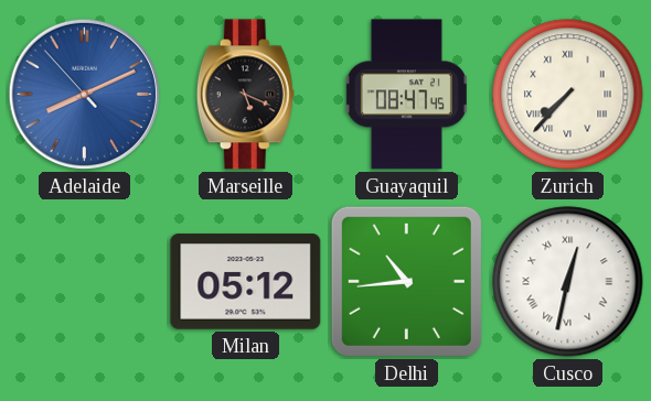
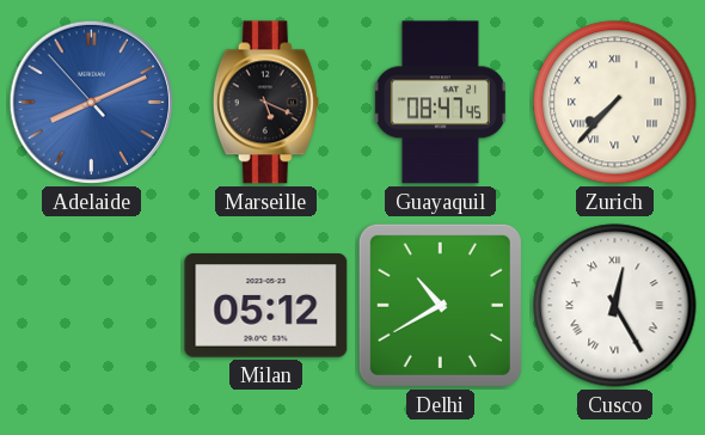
Delhi: 10:44 -> 10:40
Cusco: 12:32 -> 12:25
